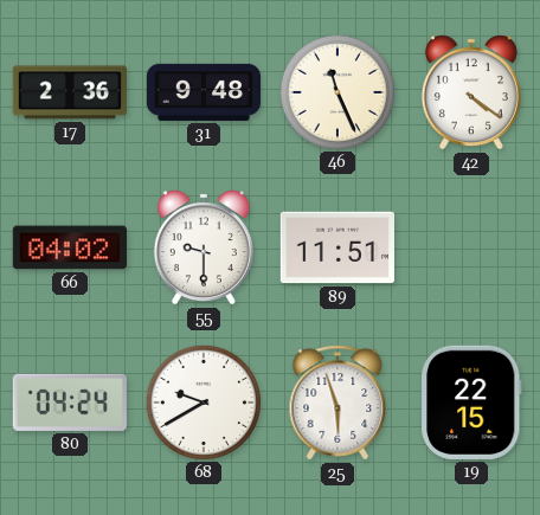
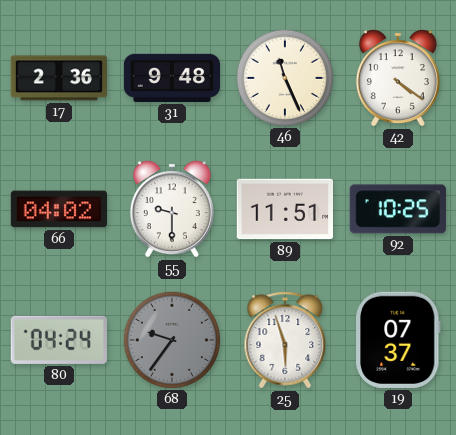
92: none -> 10:25
68: 9:40 -> 9:36
68 dial: white -> grey
19: 22:15 -> 07:37
